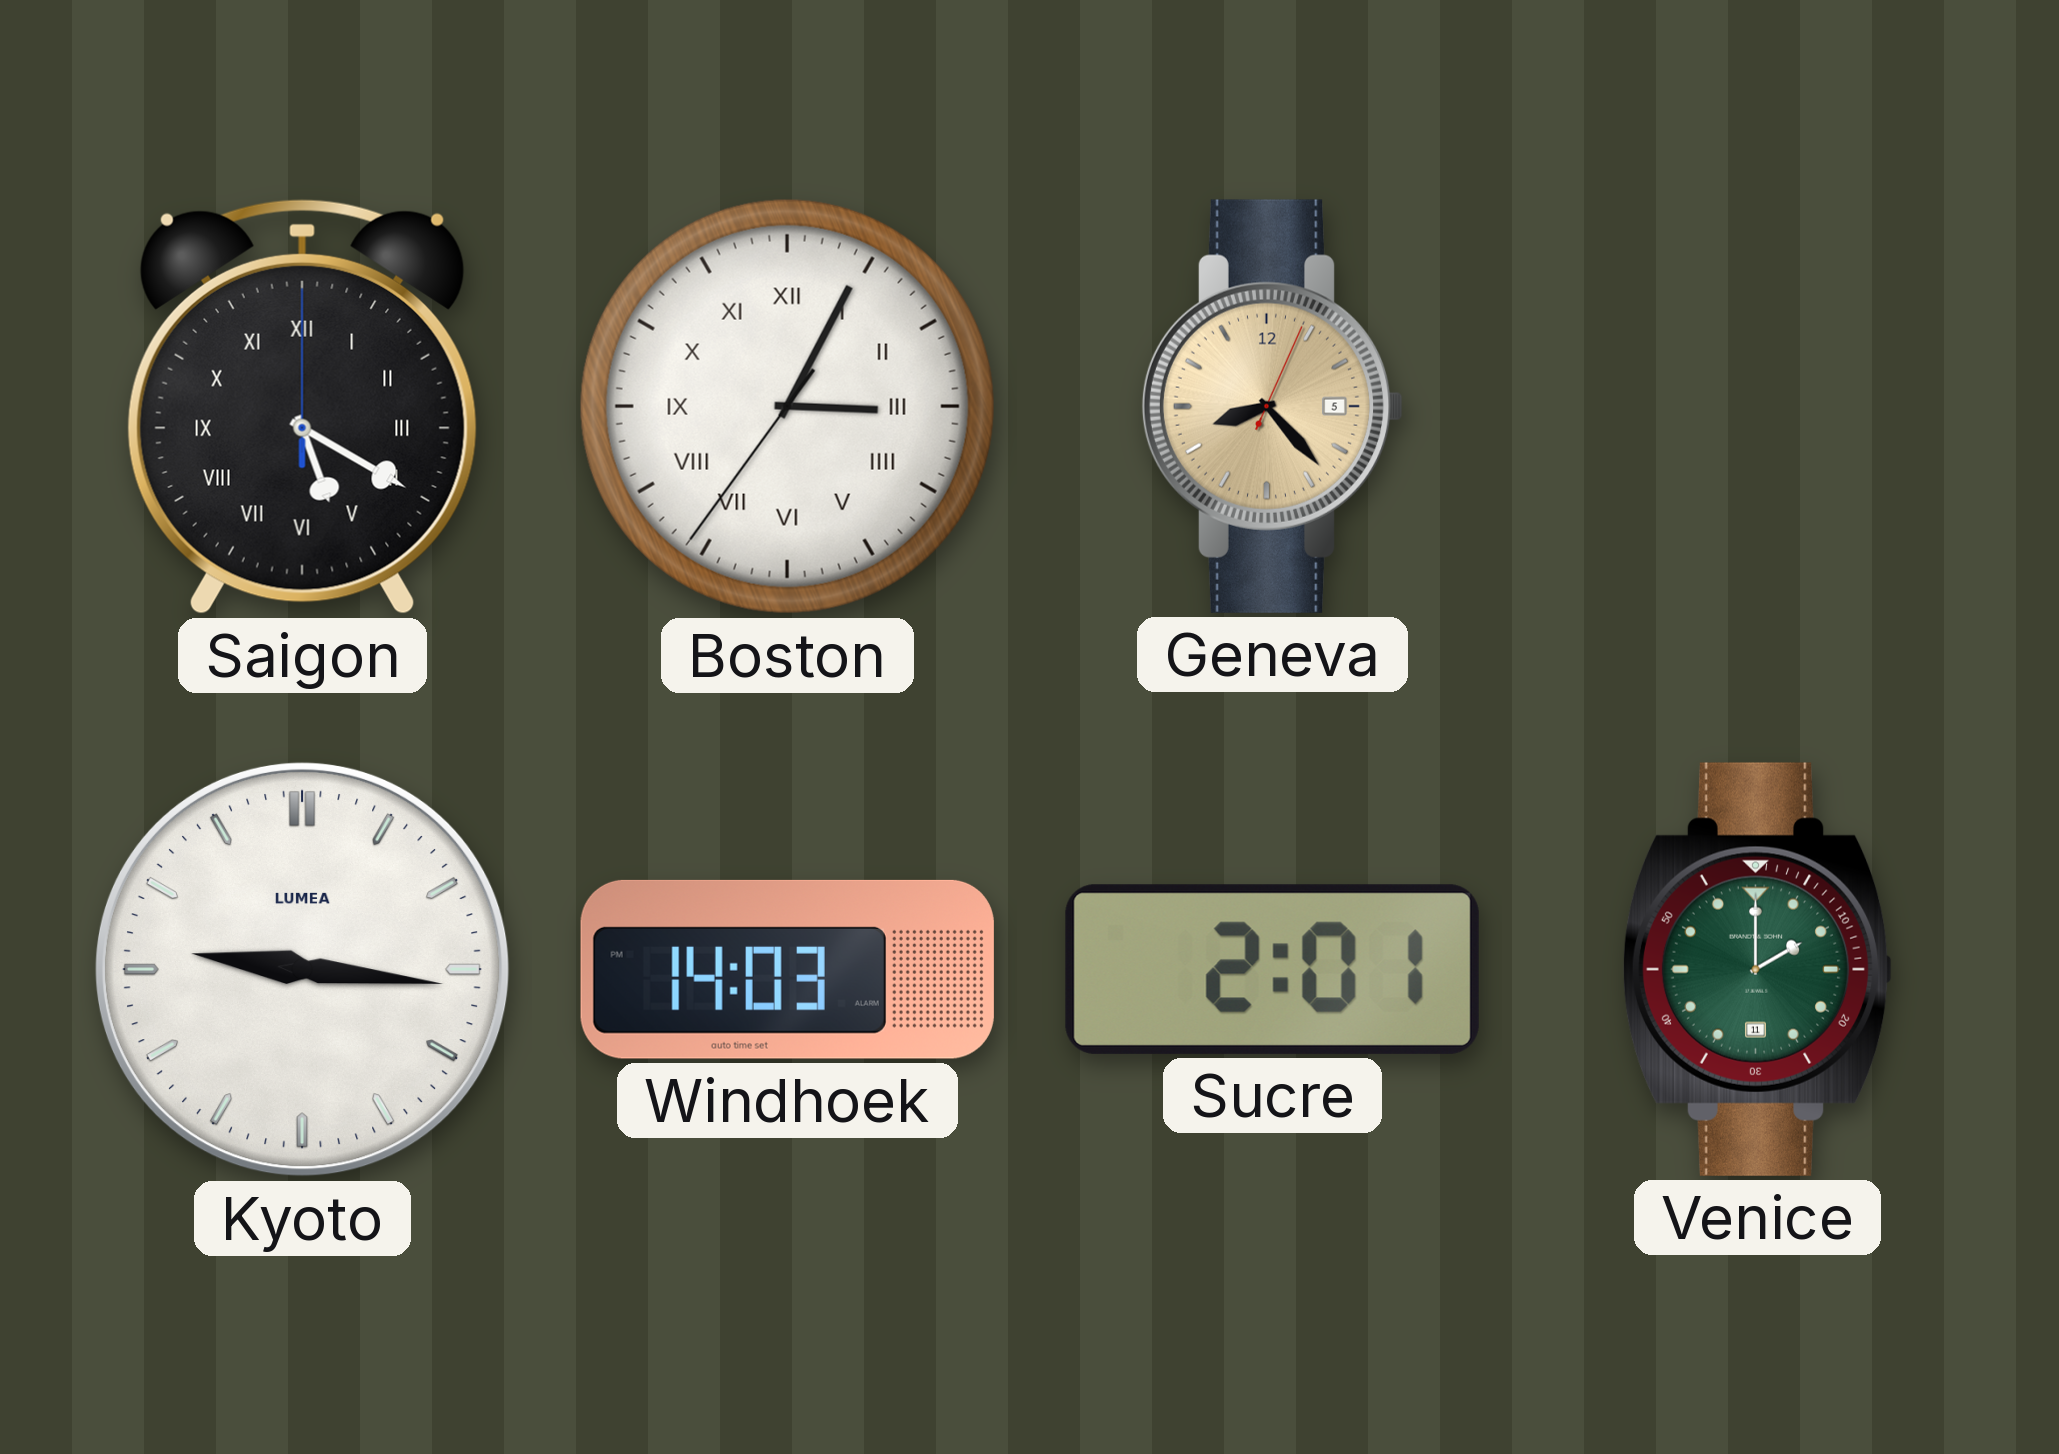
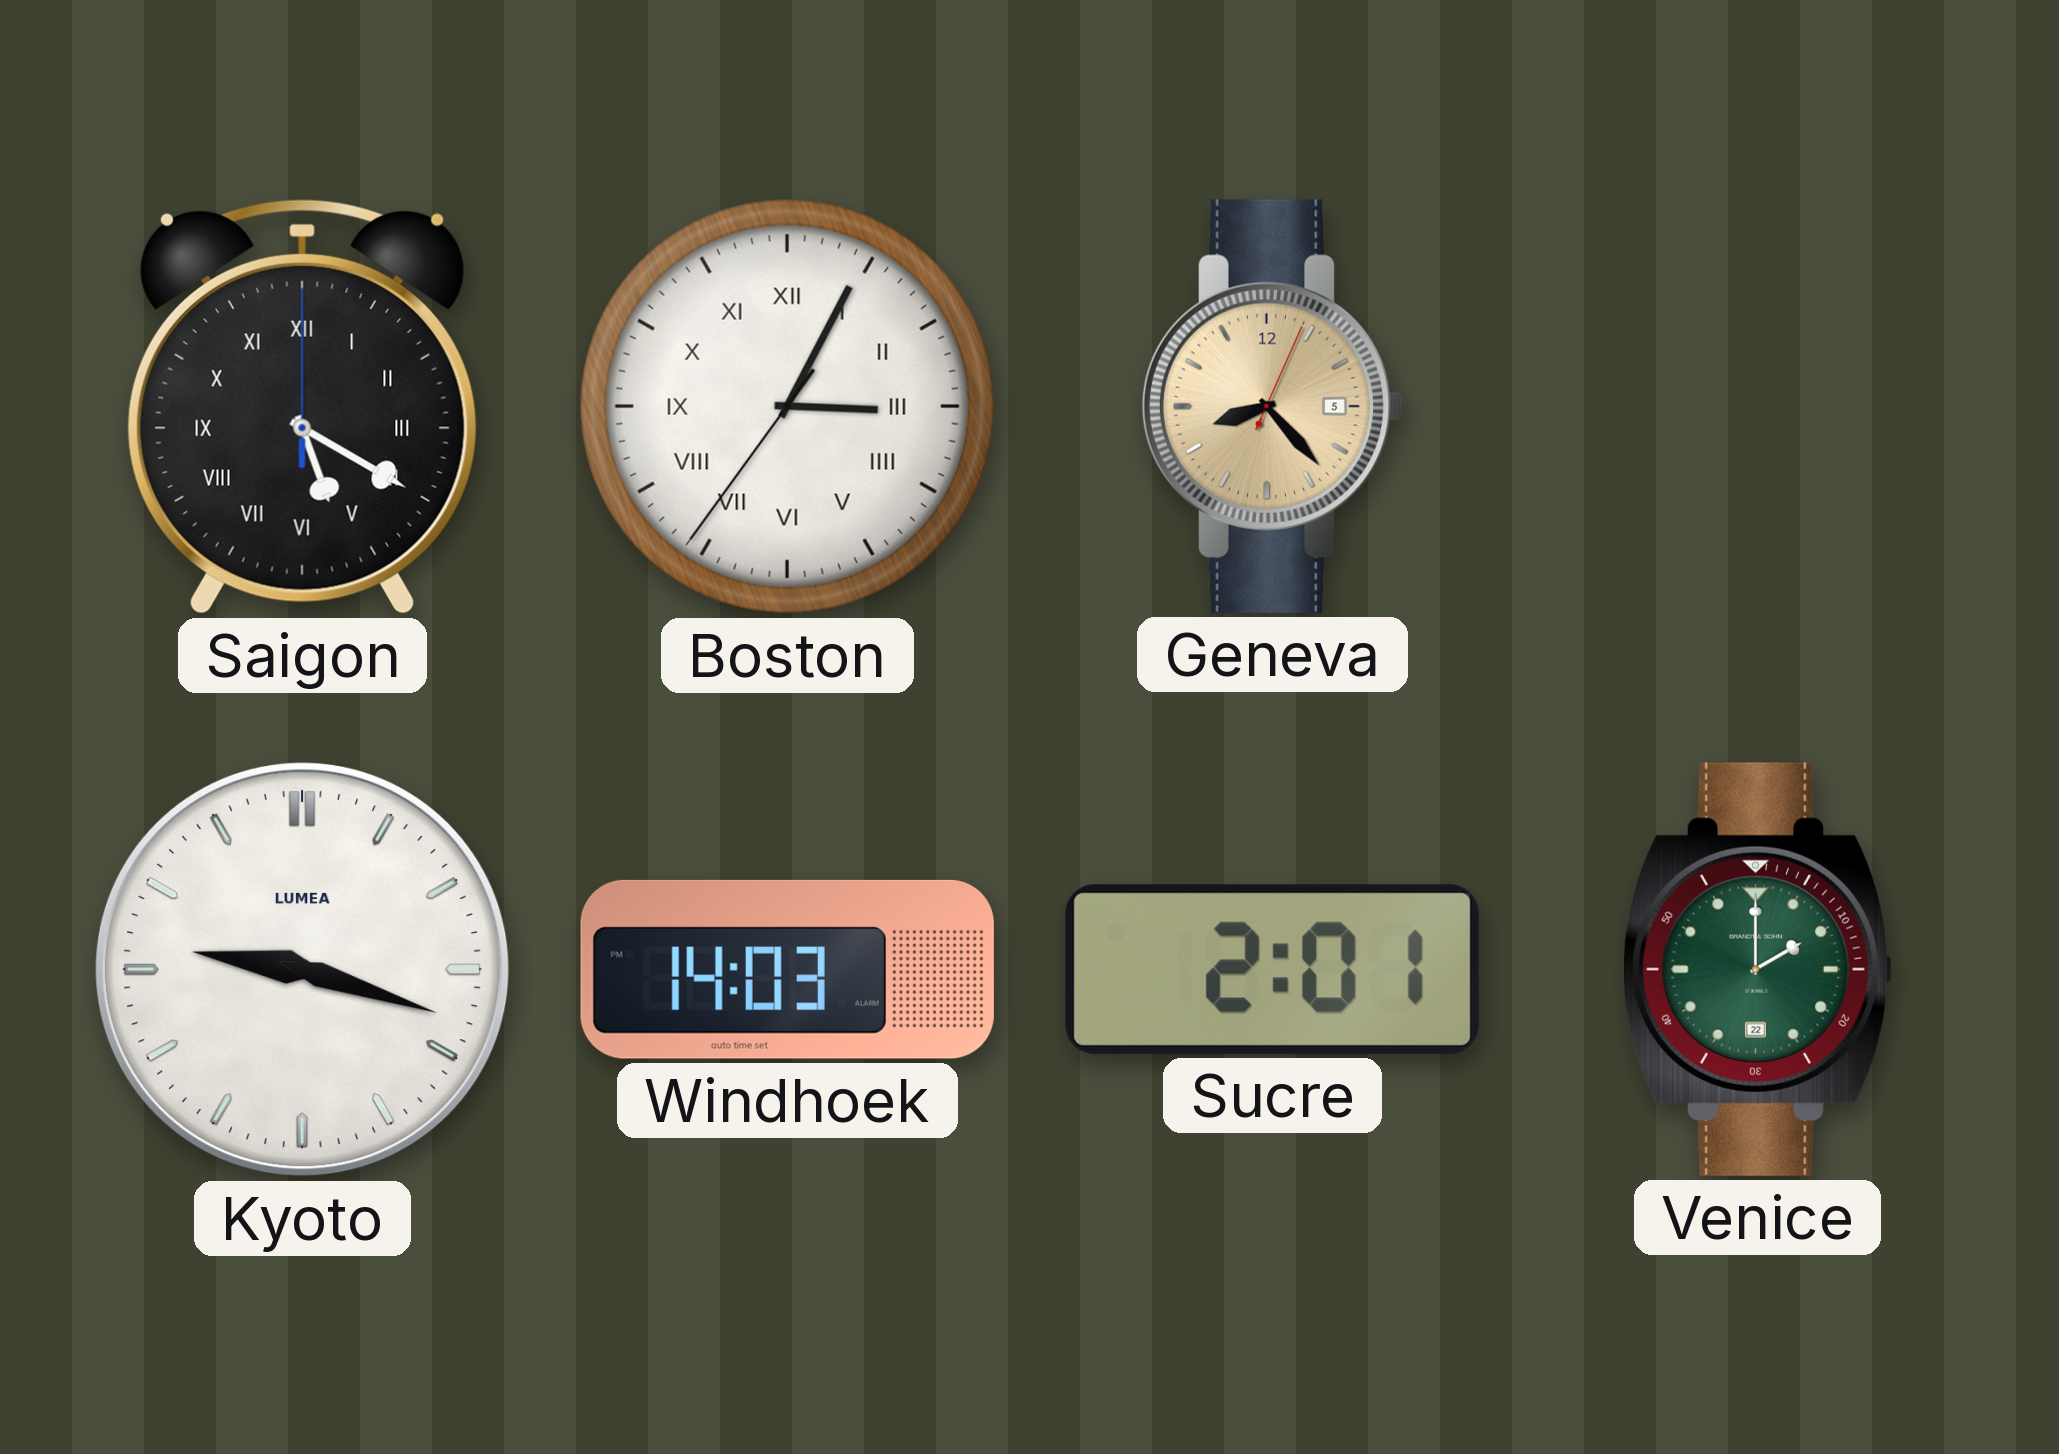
Kyoto: 9:16 -> 9:18
Venice date: 11 -> 22
